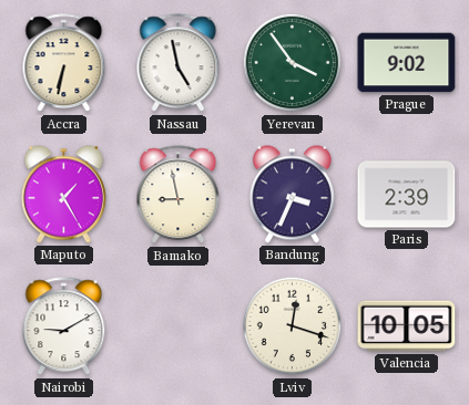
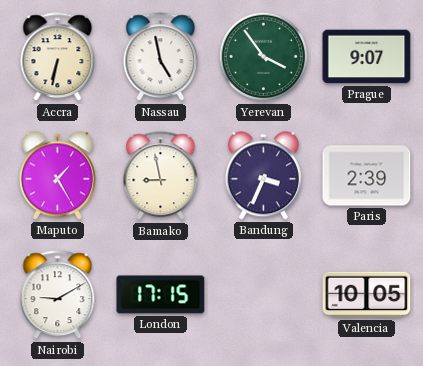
Prague: 9:02 -> 9:07
London: none -> 17:15
Lviv: 12:18 -> none
